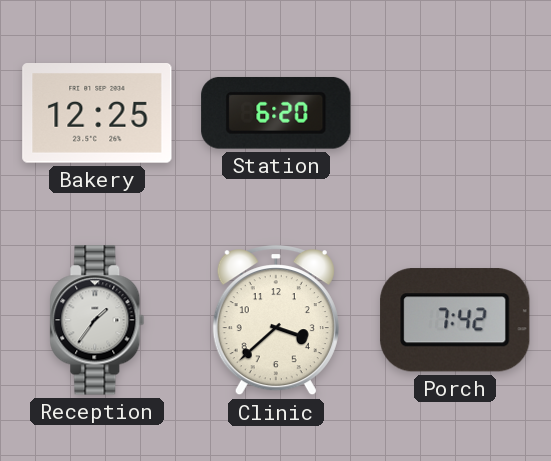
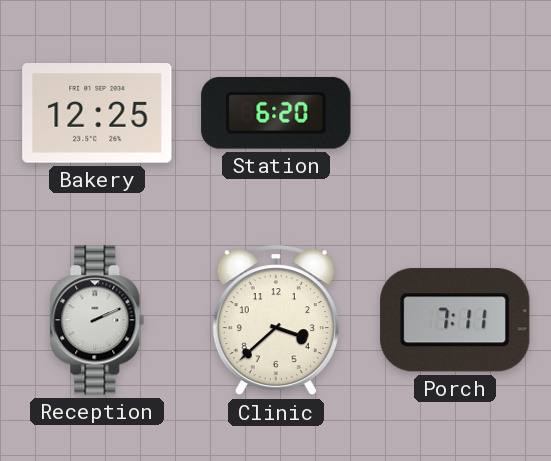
Reception: 1:36 -> 2:11
Porch: 7:42 -> 7:11
